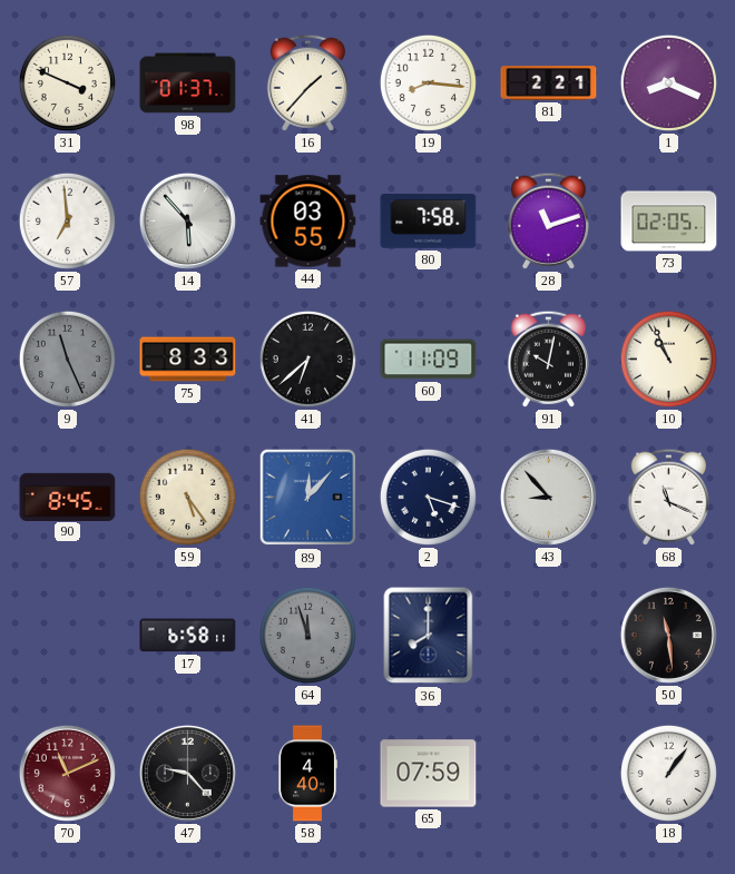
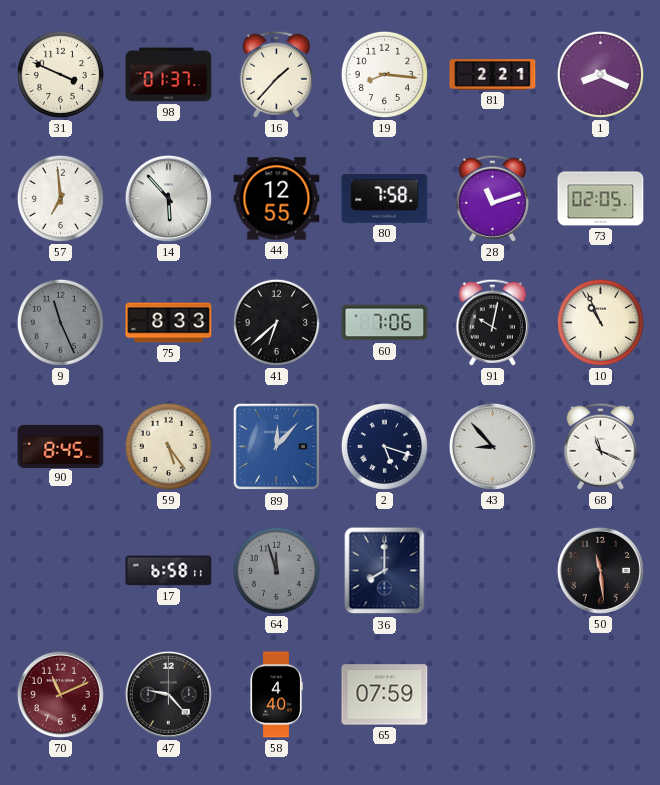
44: 03:55 -> 12:55
60: 11:09 -> 7:06
18: 1:06 -> none
